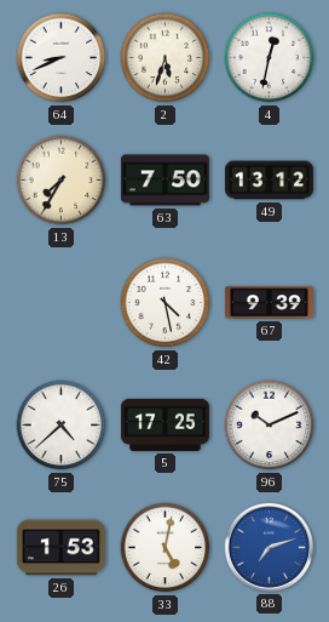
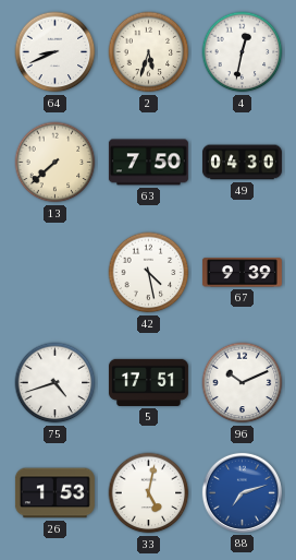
13: 7:35 -> 7:38
49: 13:12 -> 04:30
75: 4:38 -> 4:42
5: 17:25 -> 17:51
